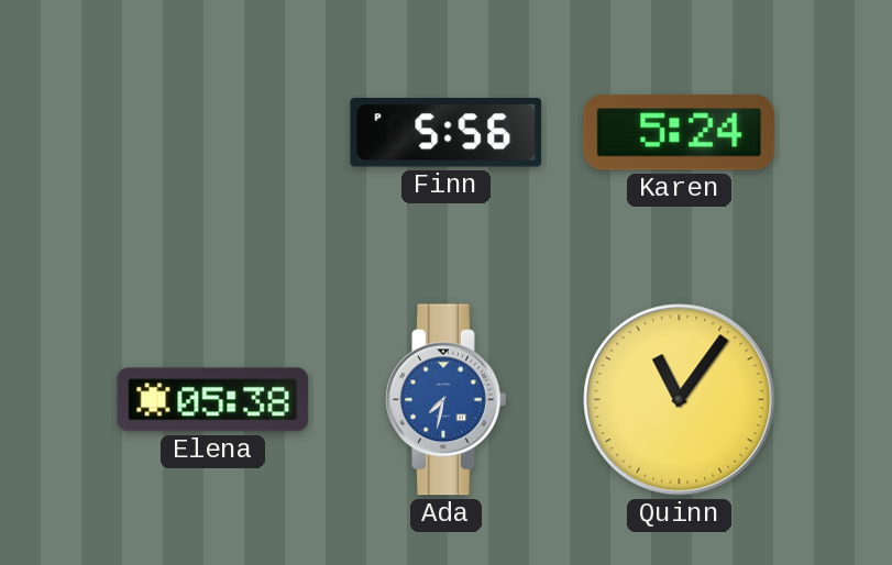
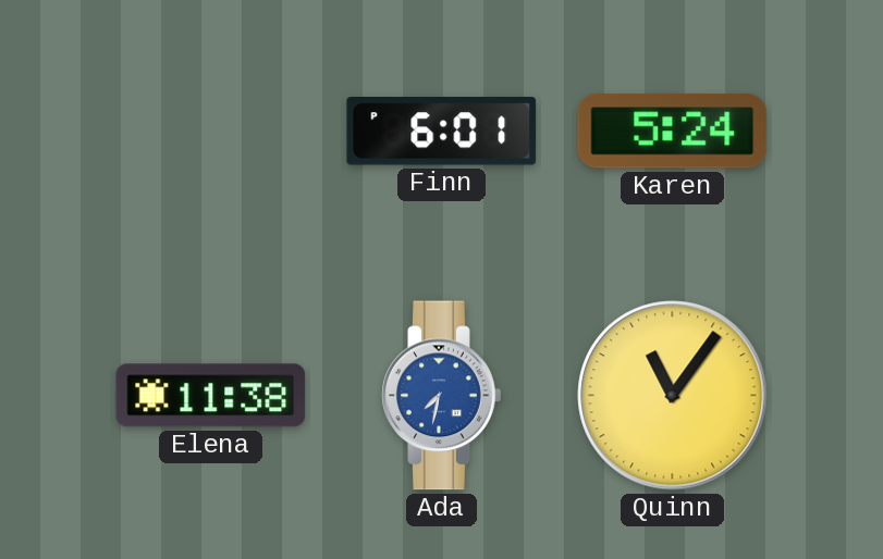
Finn: 5:56 -> 6:01
Elena: 05:38 -> 11:38
